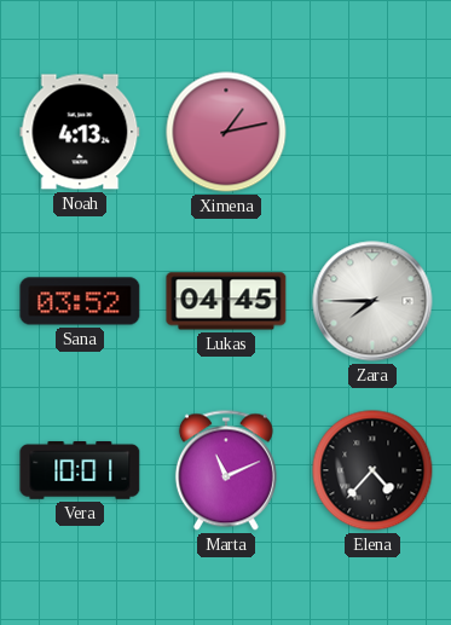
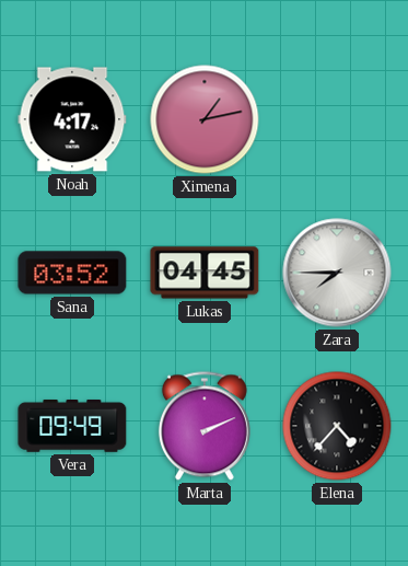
Noah: 4:13 -> 4:17
Vera: 10:01 -> 09:49
Marta: 11:11 -> 2:11
